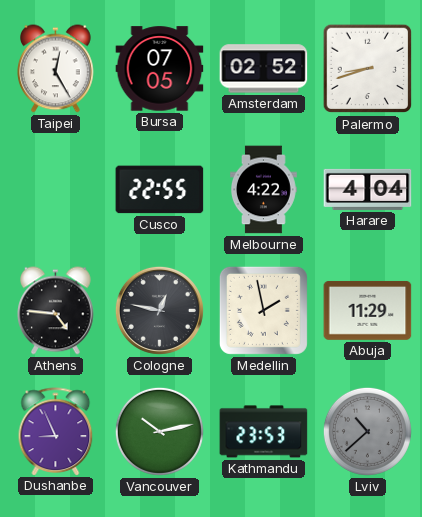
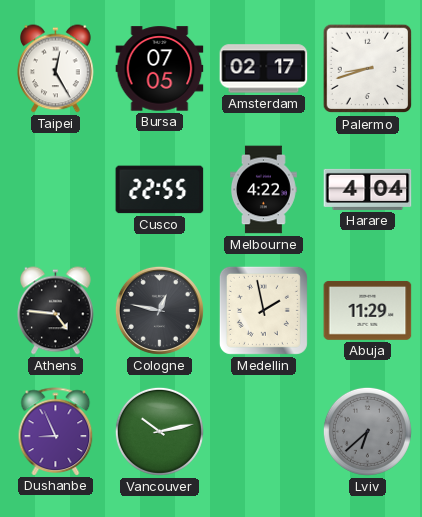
Amsterdam: 02:52 -> 02:17
Kathmandu: 23:53 -> none
Lviv: 10:38 -> 6:38
